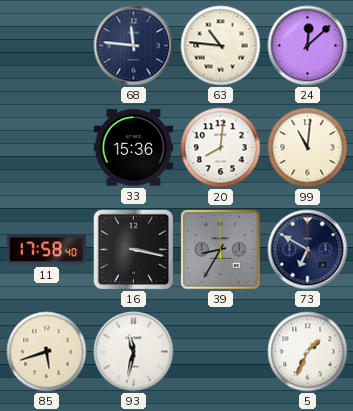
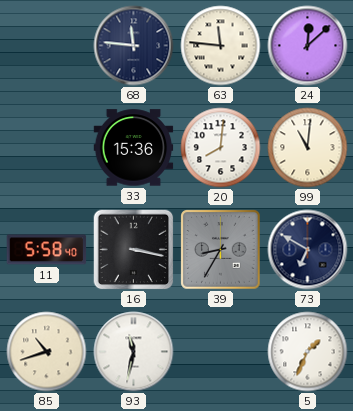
63: 10:46 -> 11:46
11: 17:58 -> 5:58
85: 5:42 -> 10:42
